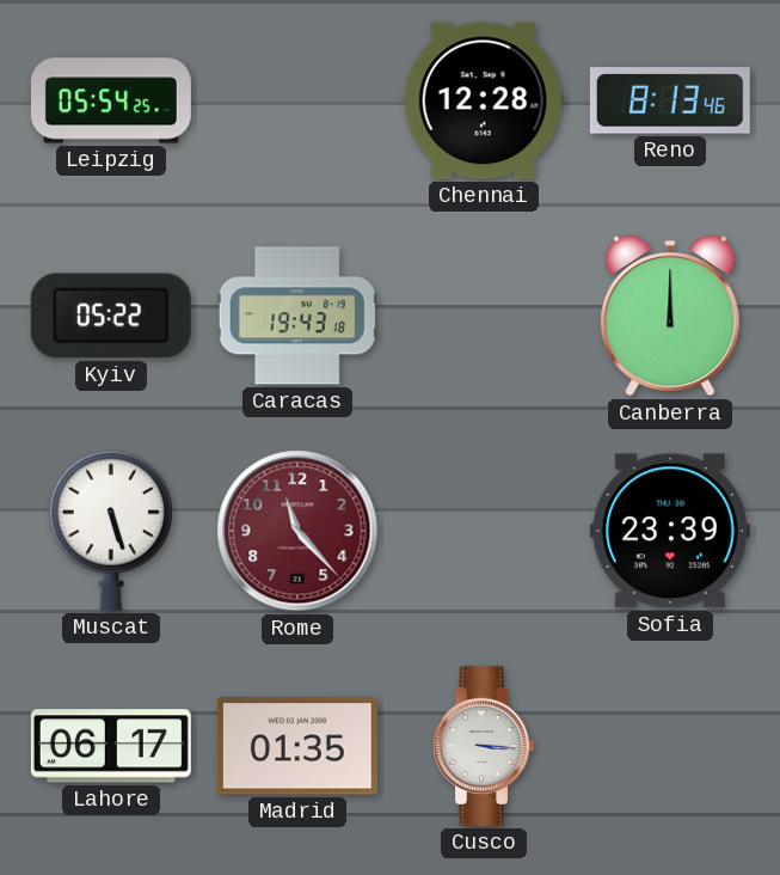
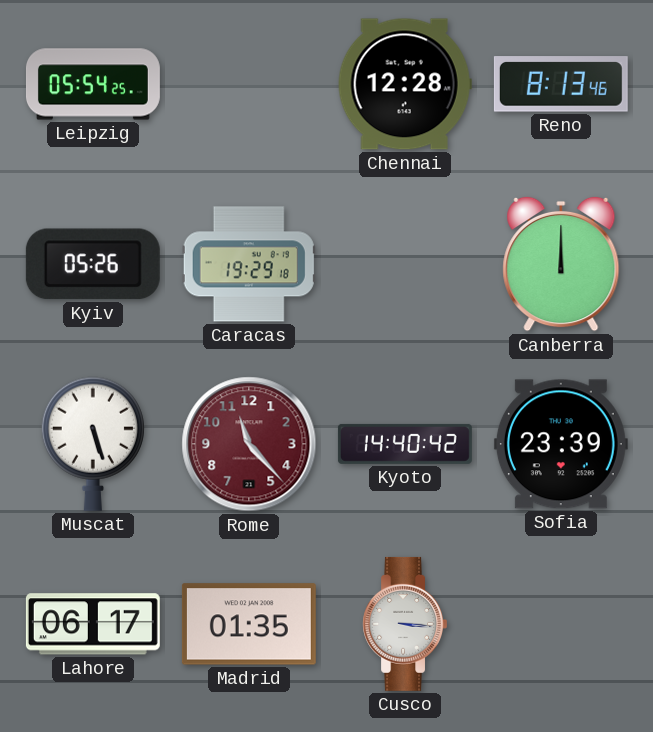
Kyiv: 05:22 -> 05:26
Caracas: 19:43 -> 19:29
Kyoto: none -> 14:40
